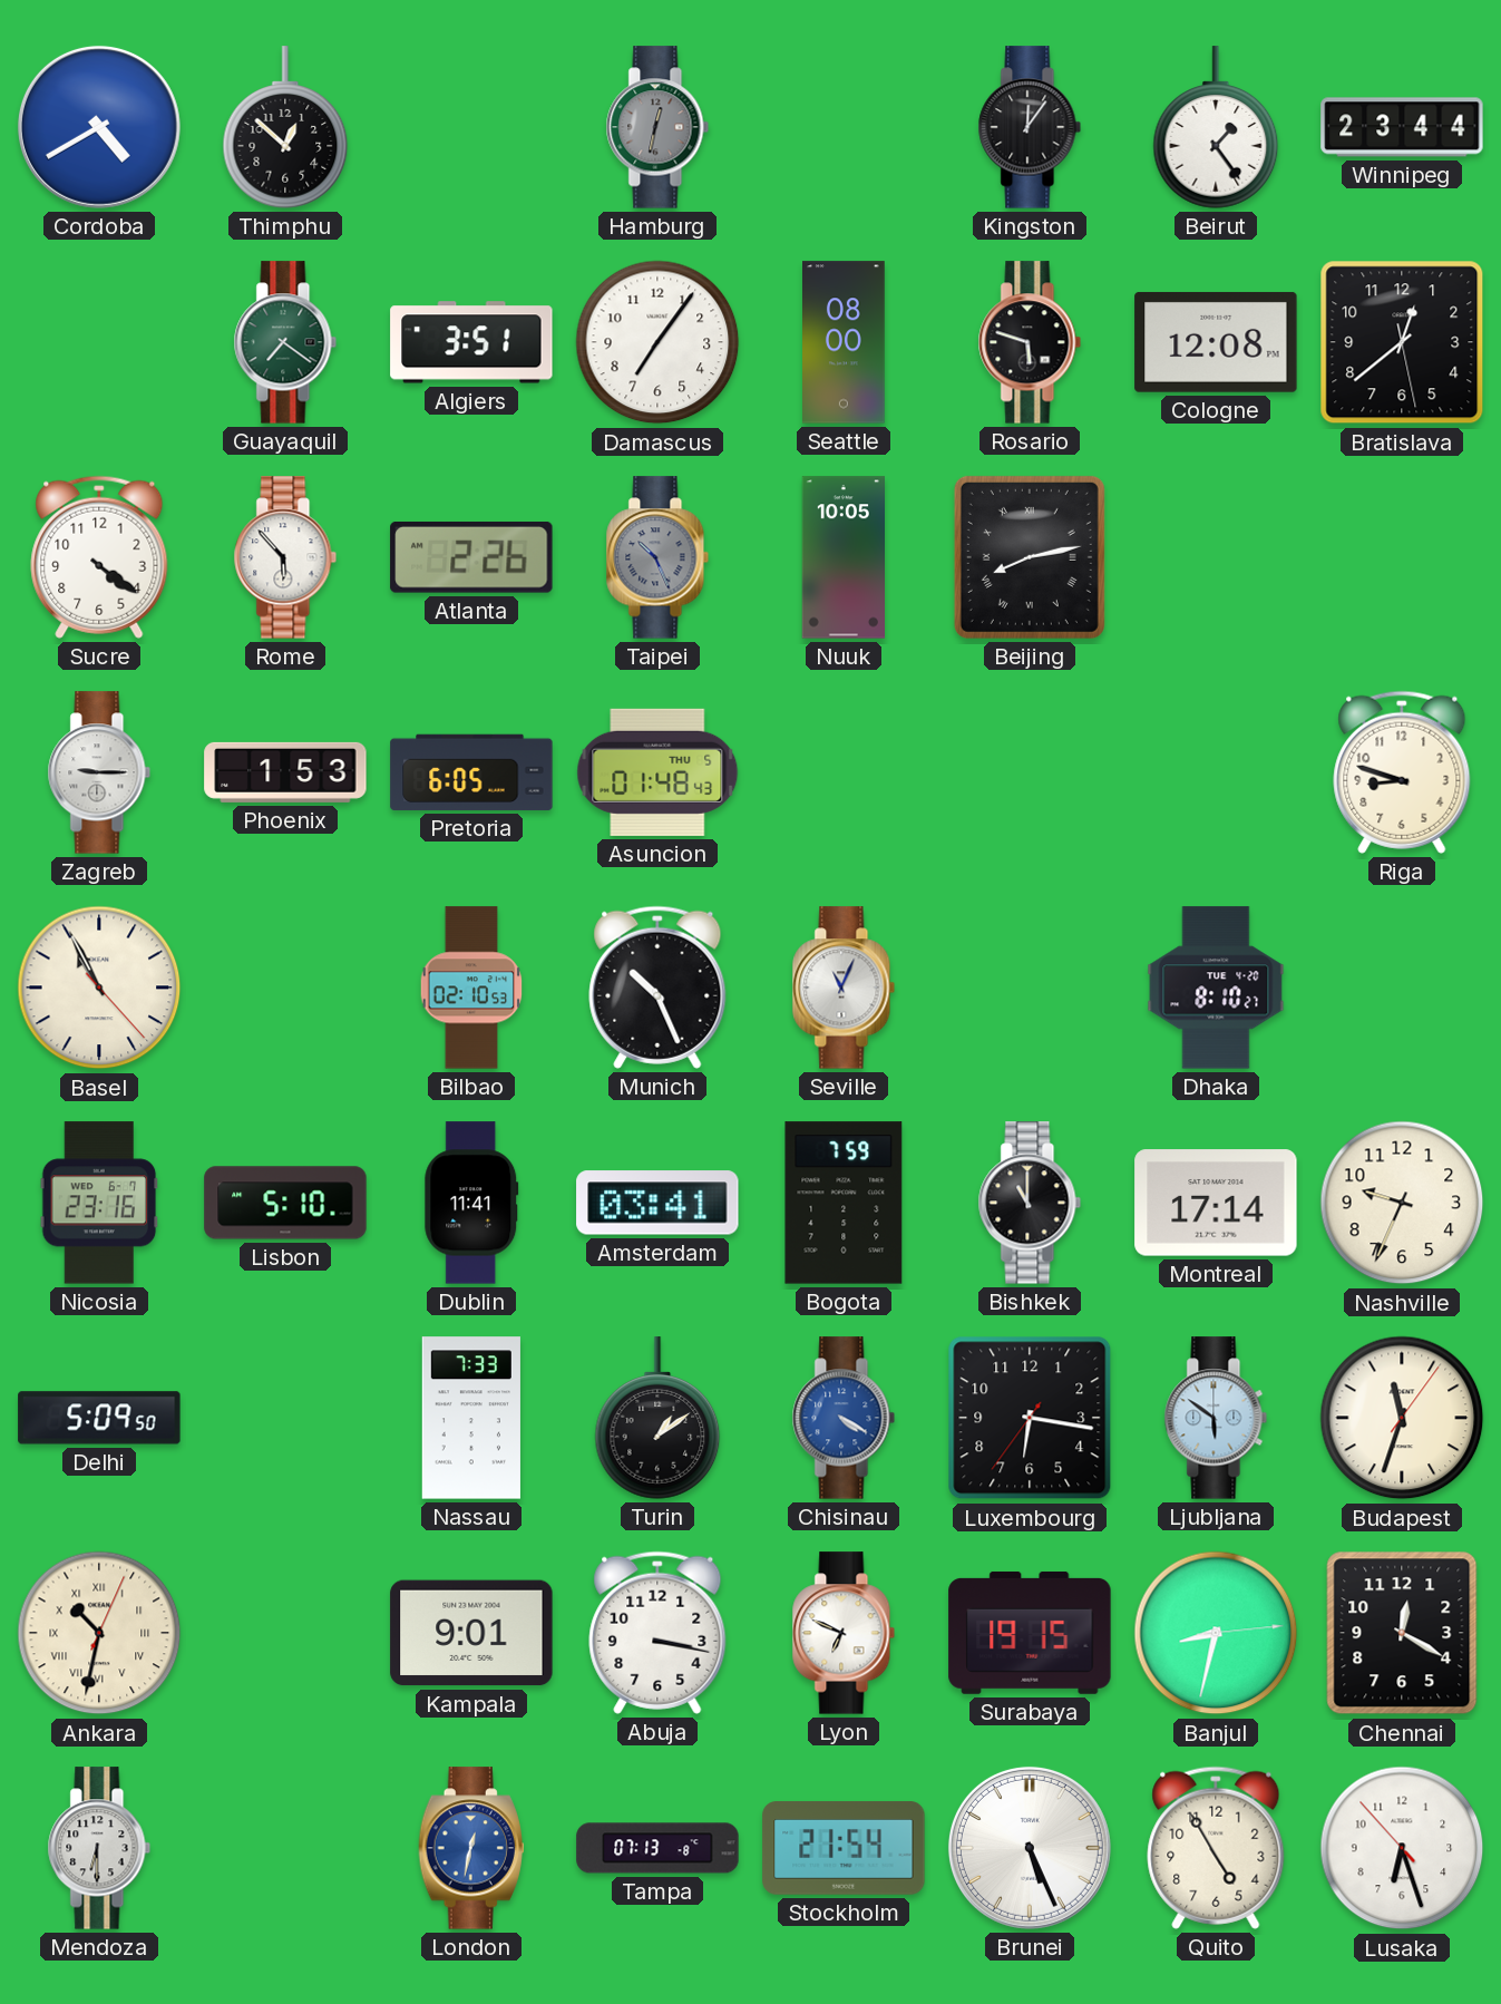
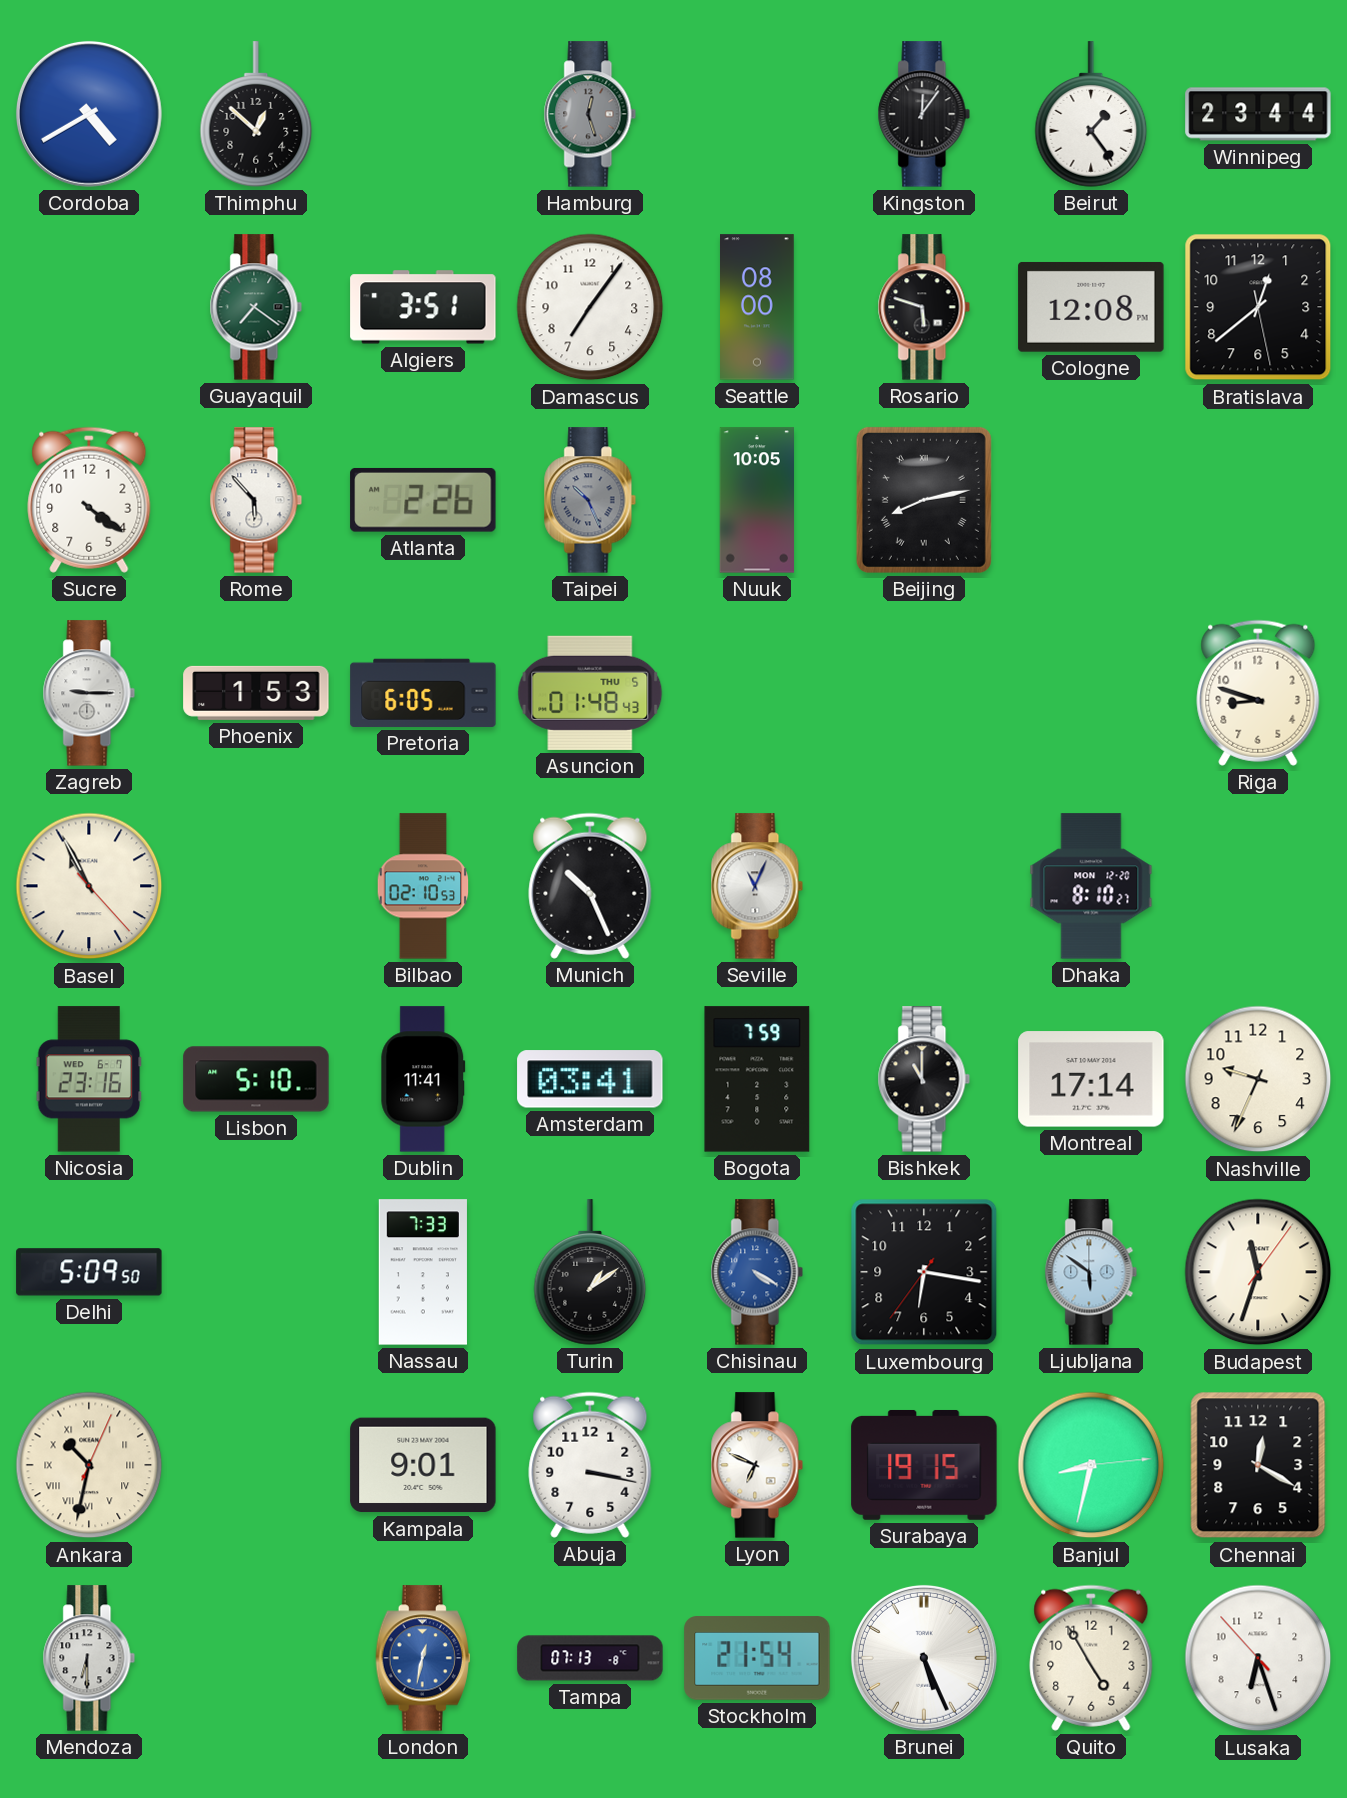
Hamburg: 12:32 -> 12:27
Dhaka date: TUE 4-20 -> MON 12-20
